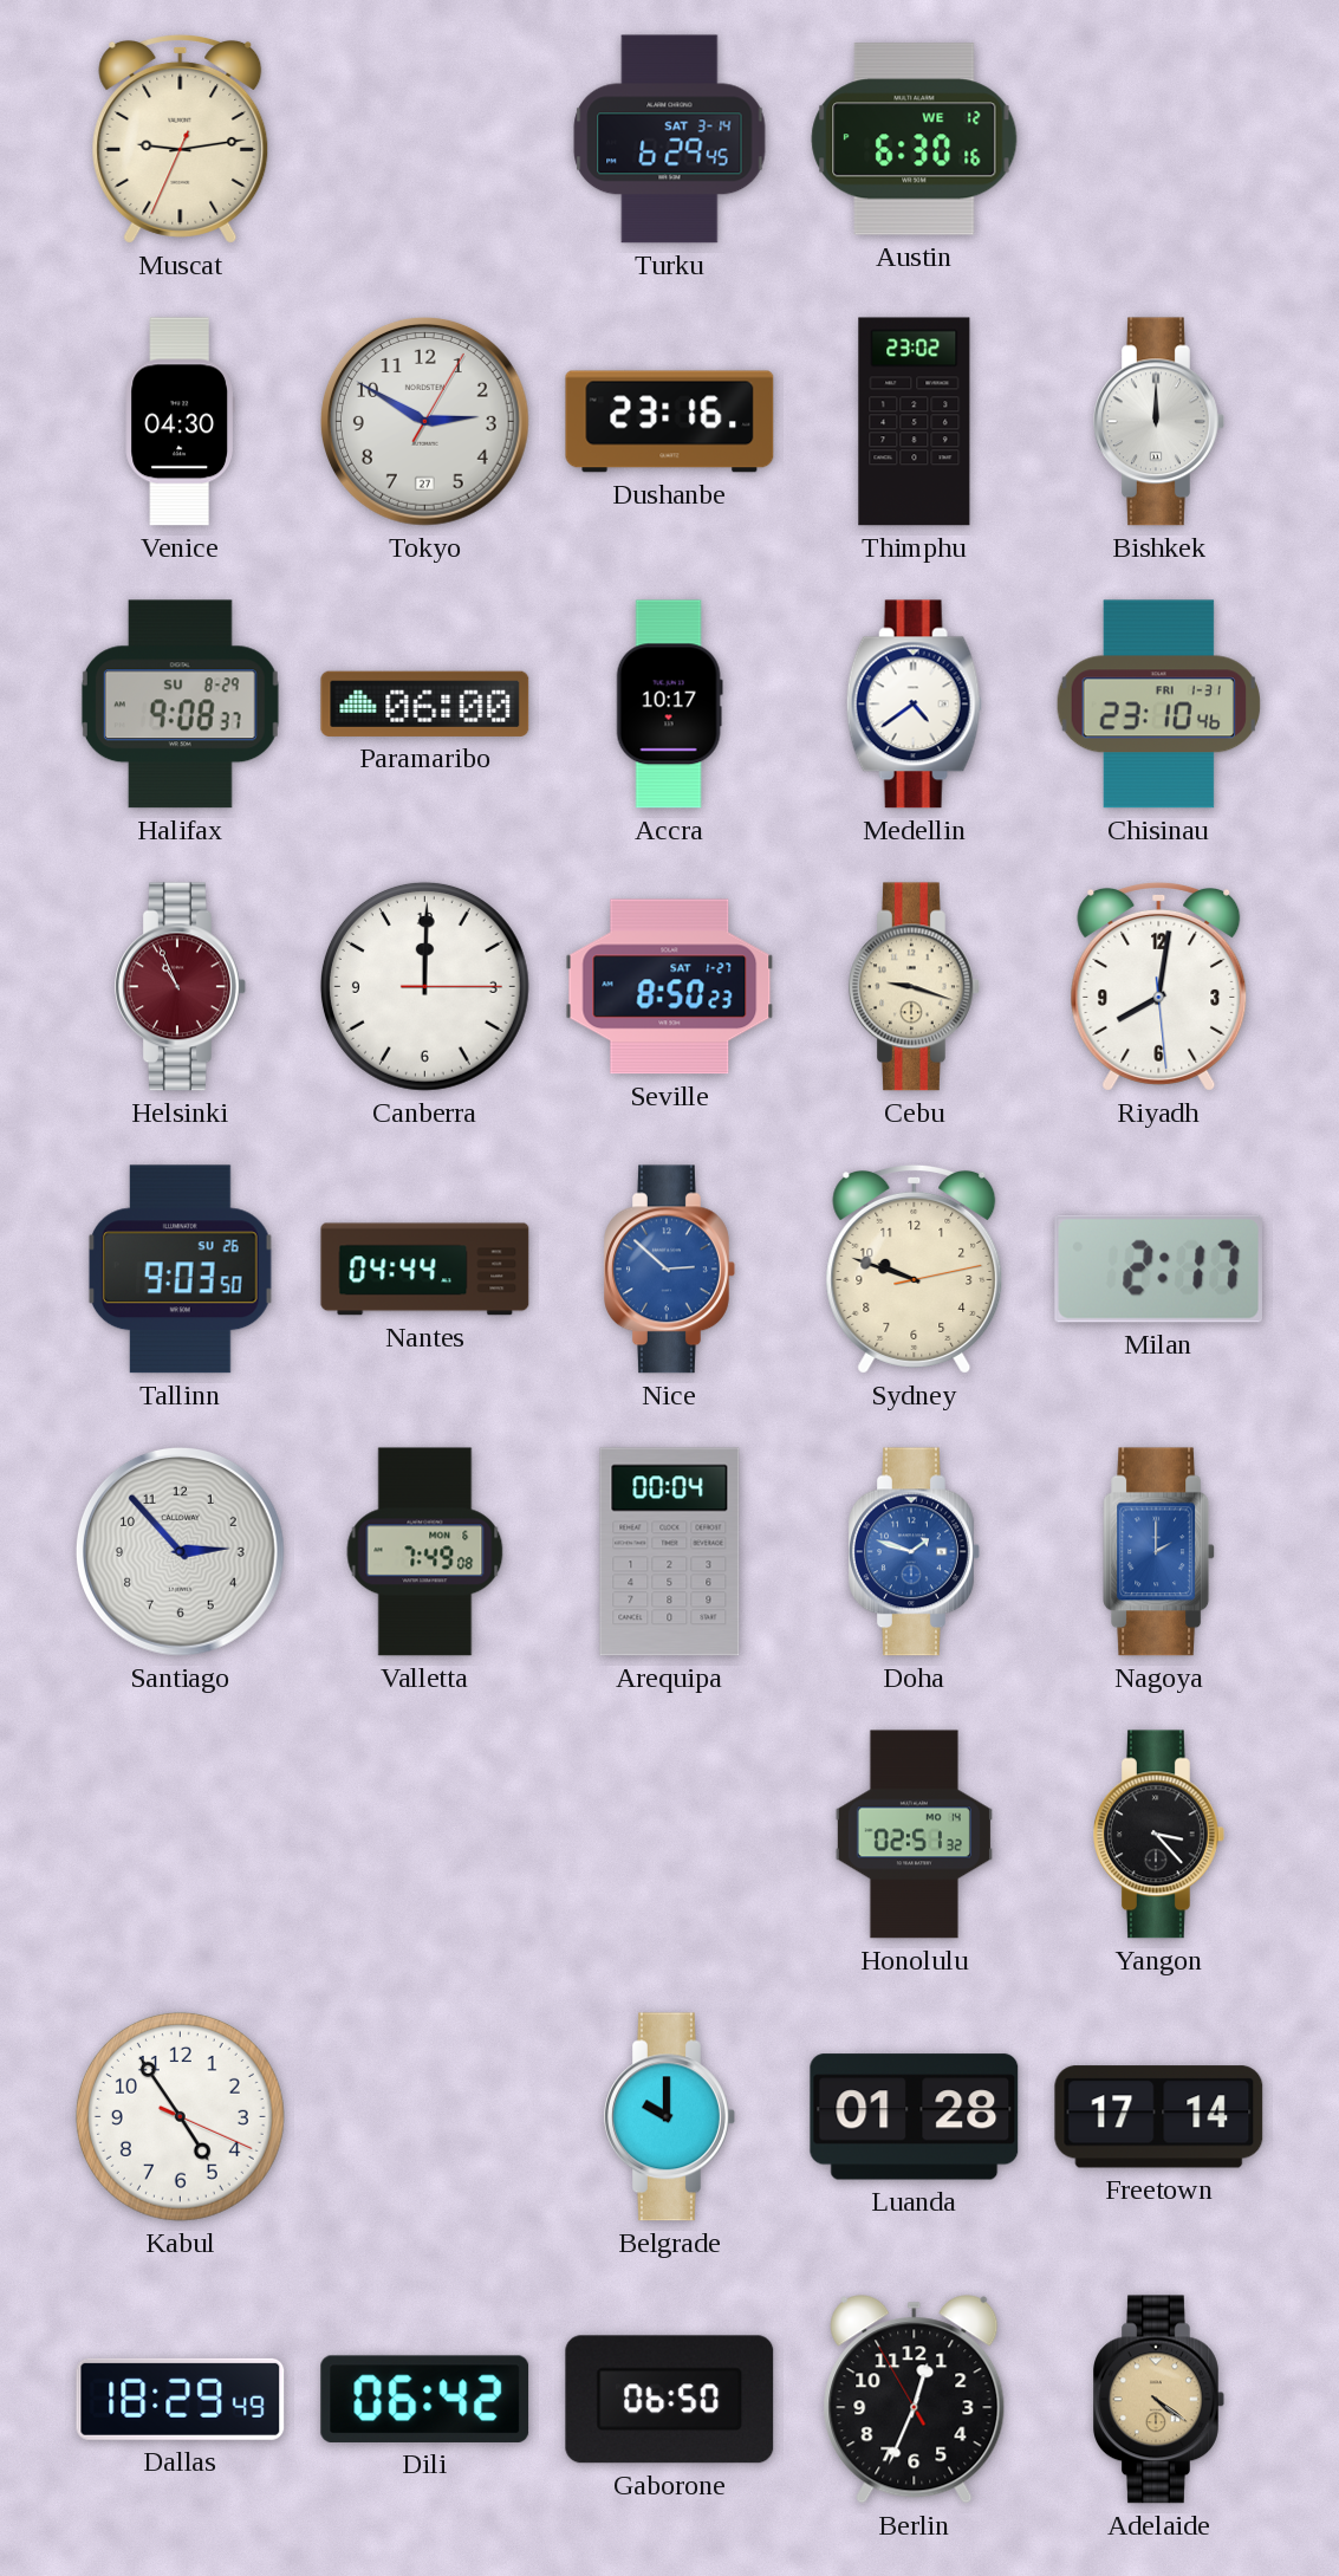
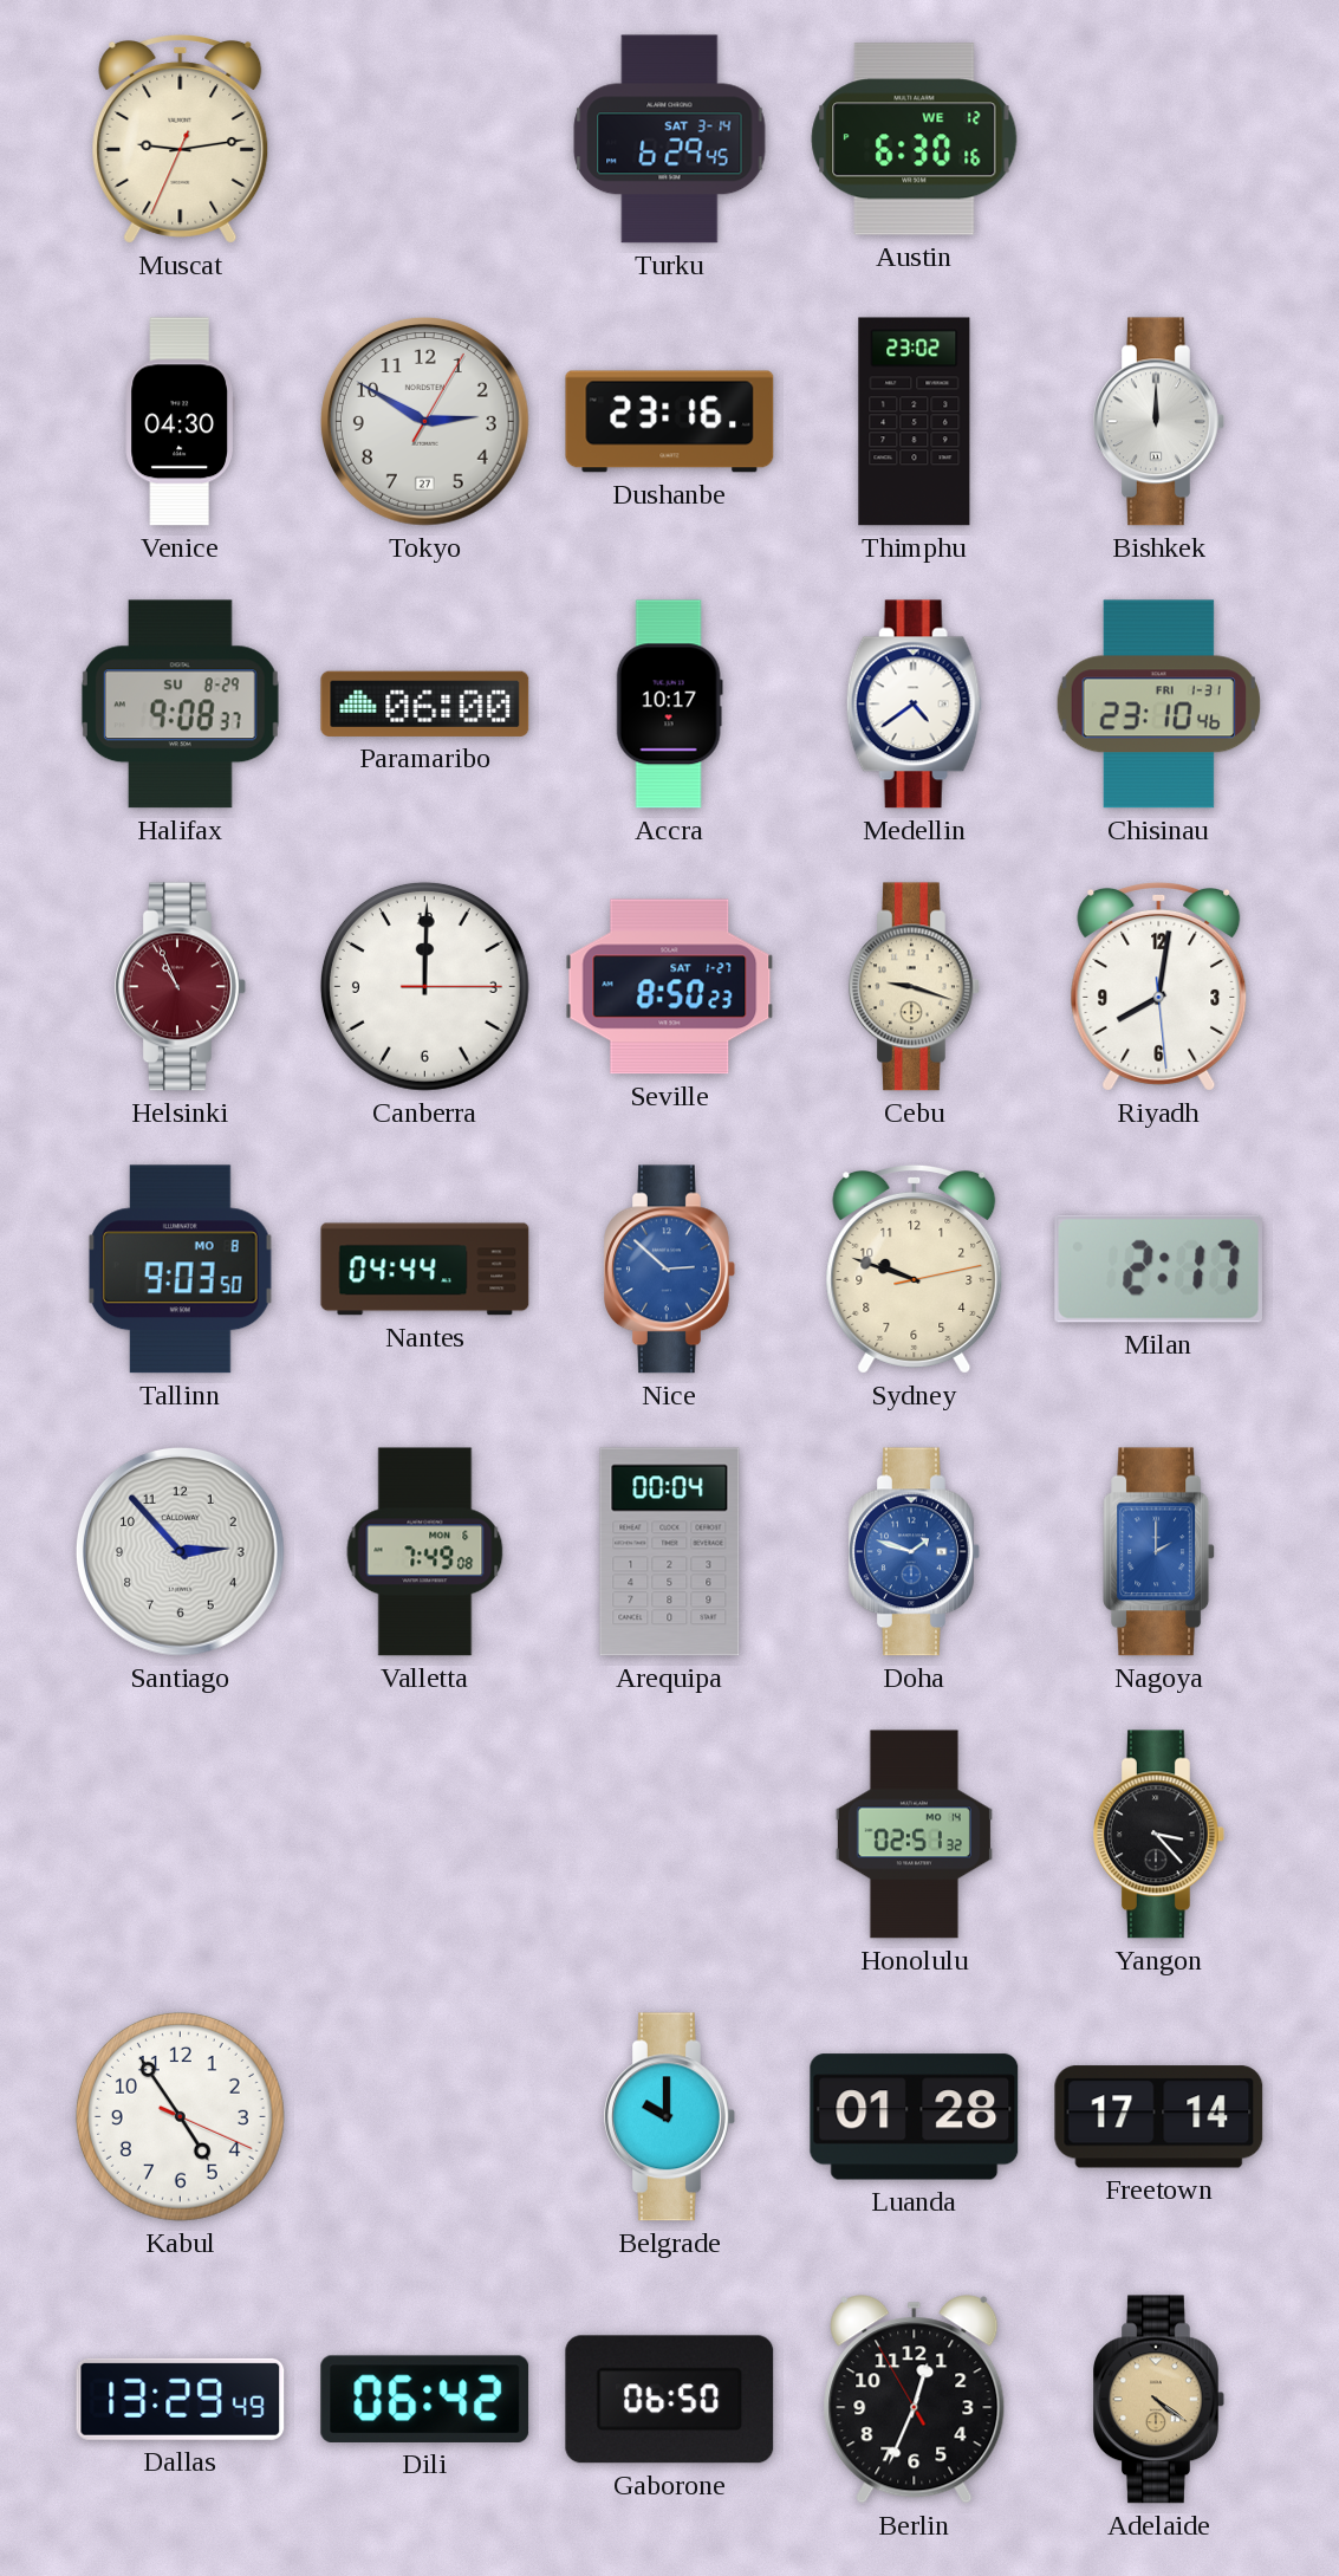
Tallinn date: SU 26 -> MO 8
Dallas: 18:29 -> 13:29
